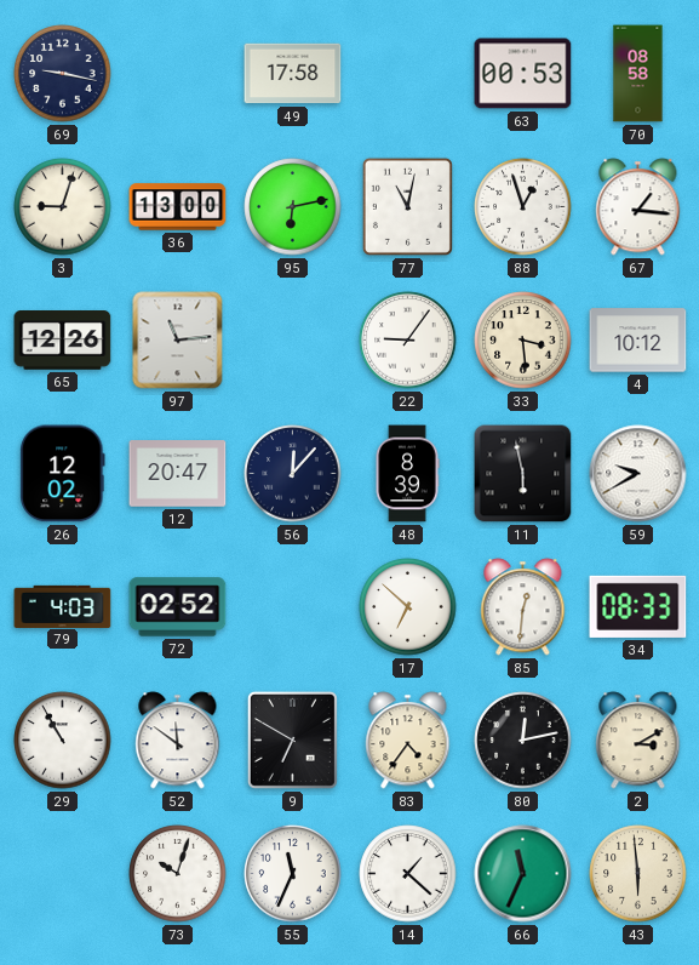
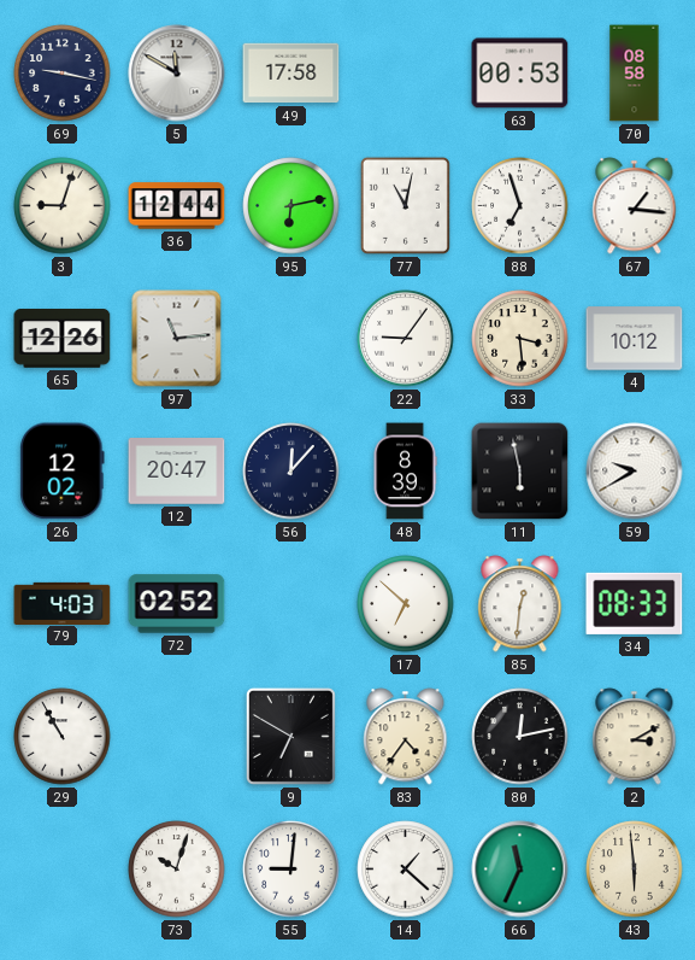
5: none -> 11:50
36: 13:00 -> 12:44
88: 12:57 -> 6:57
52: 11:51 -> none
55: 11:34 -> 9:01
